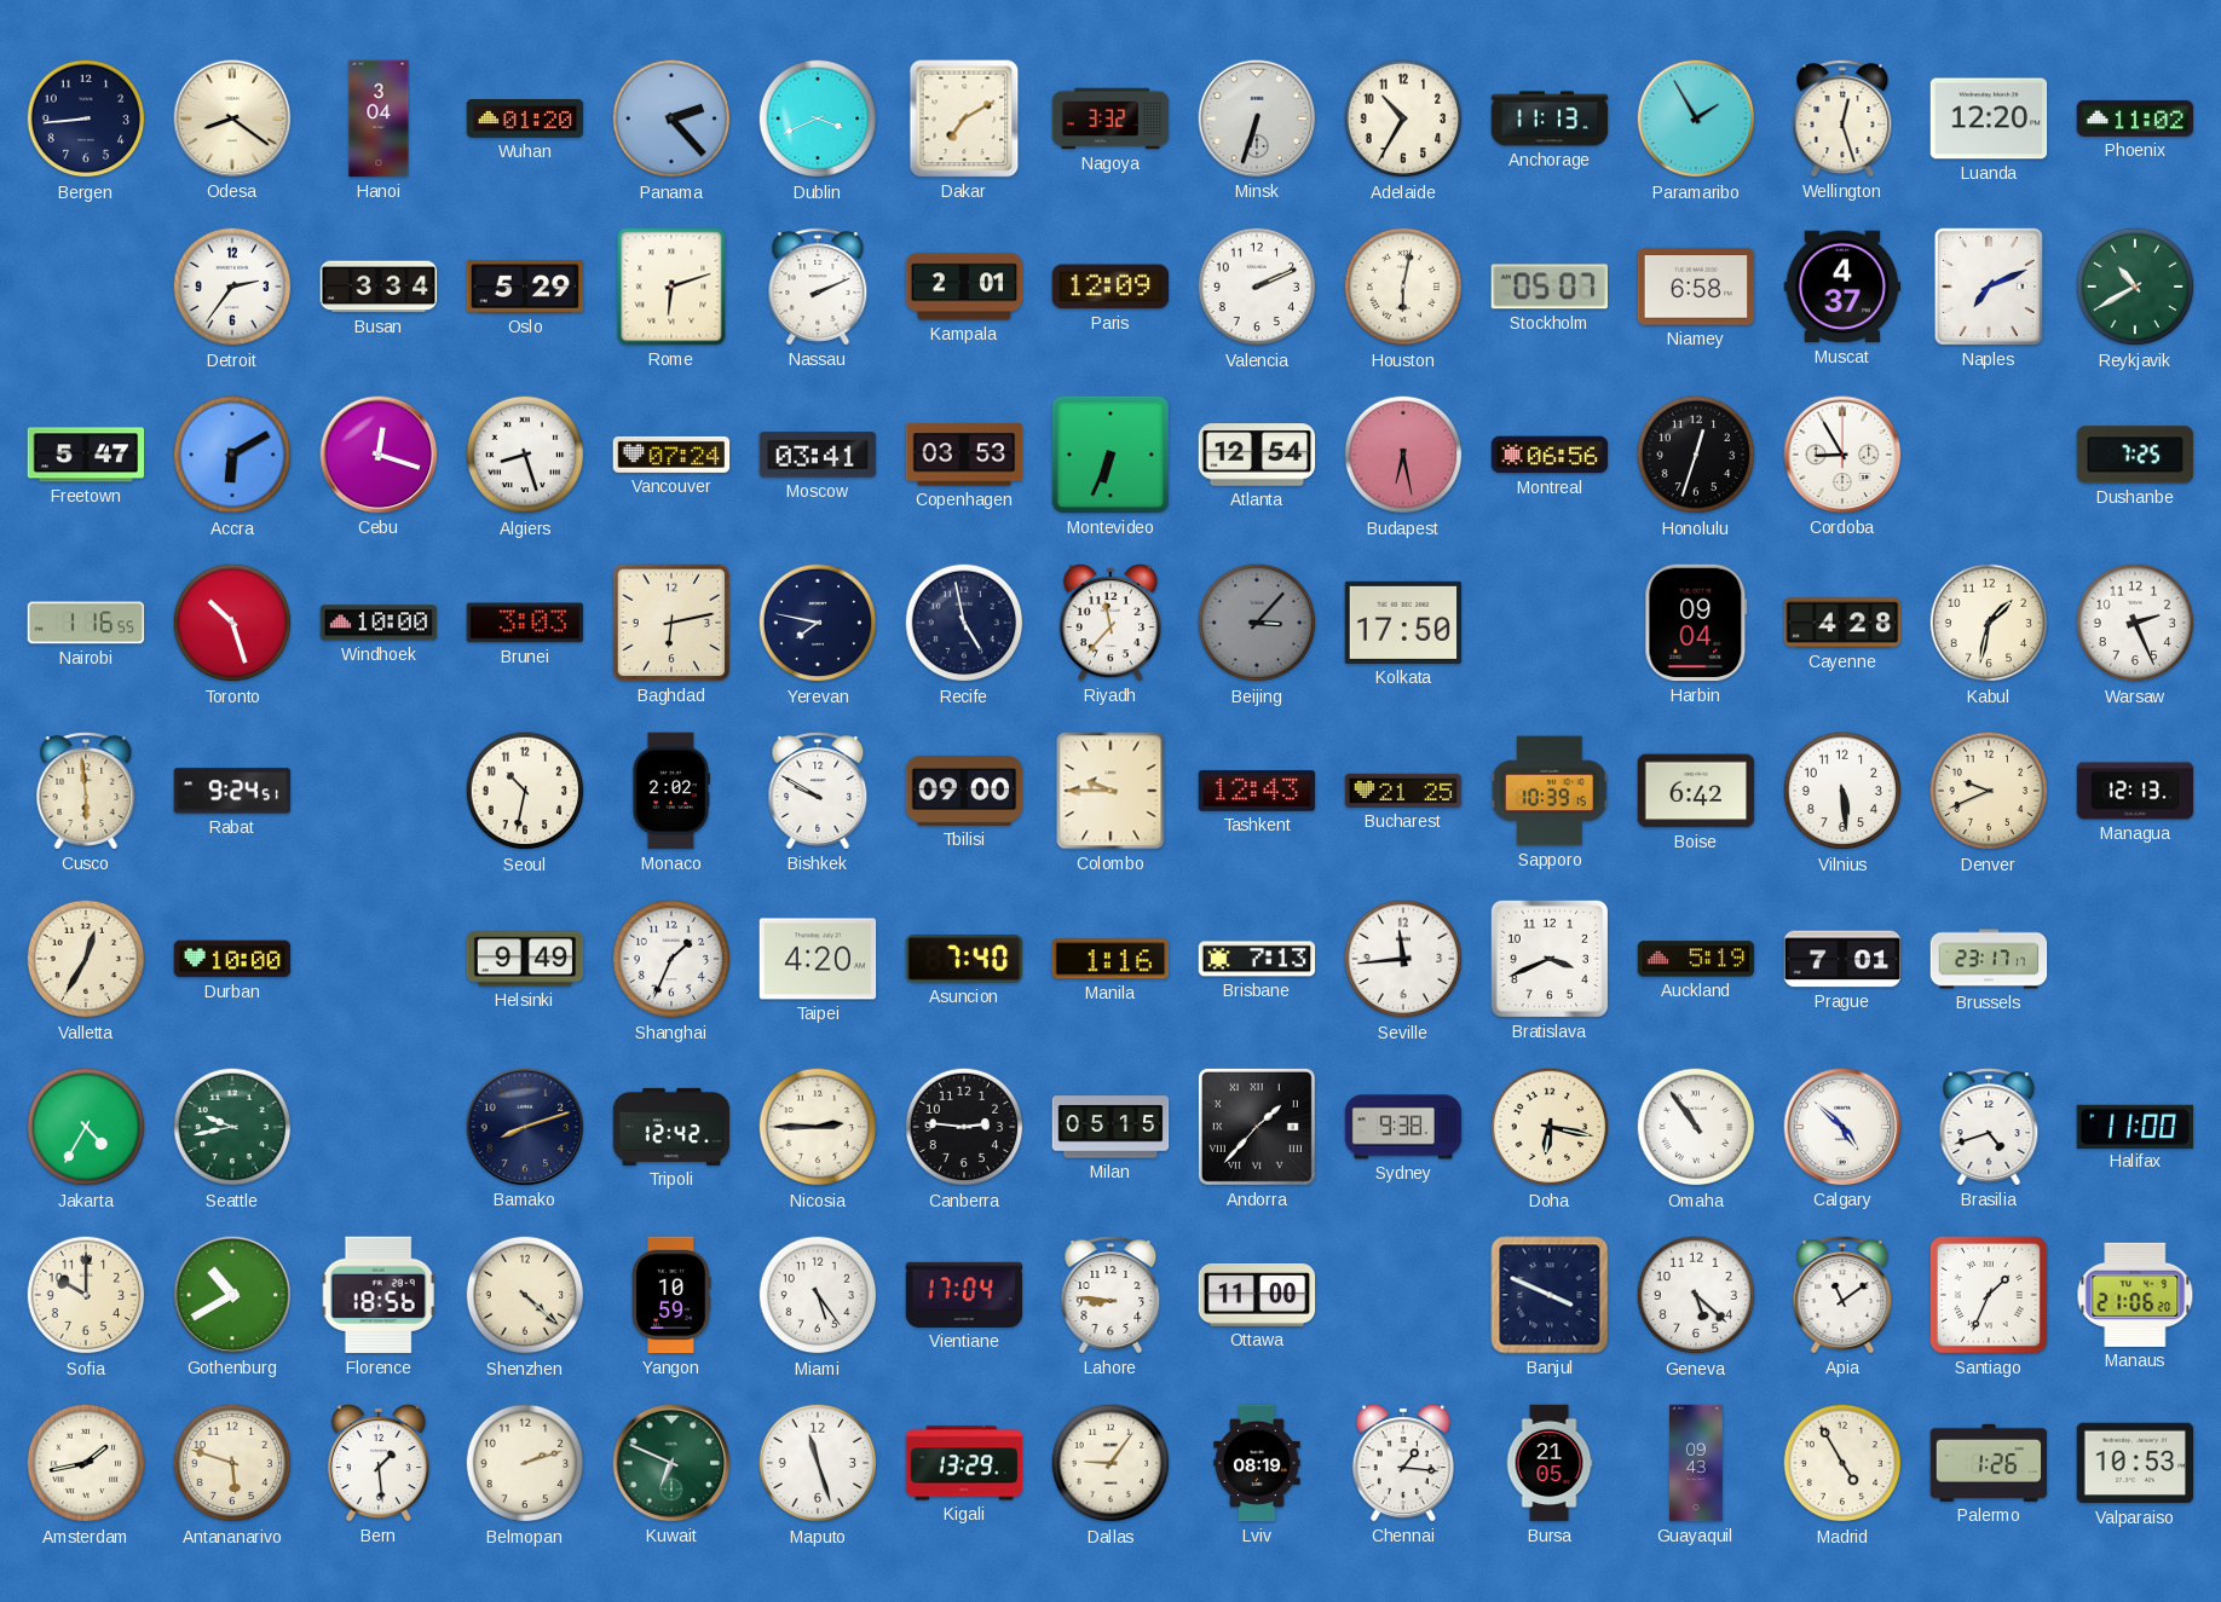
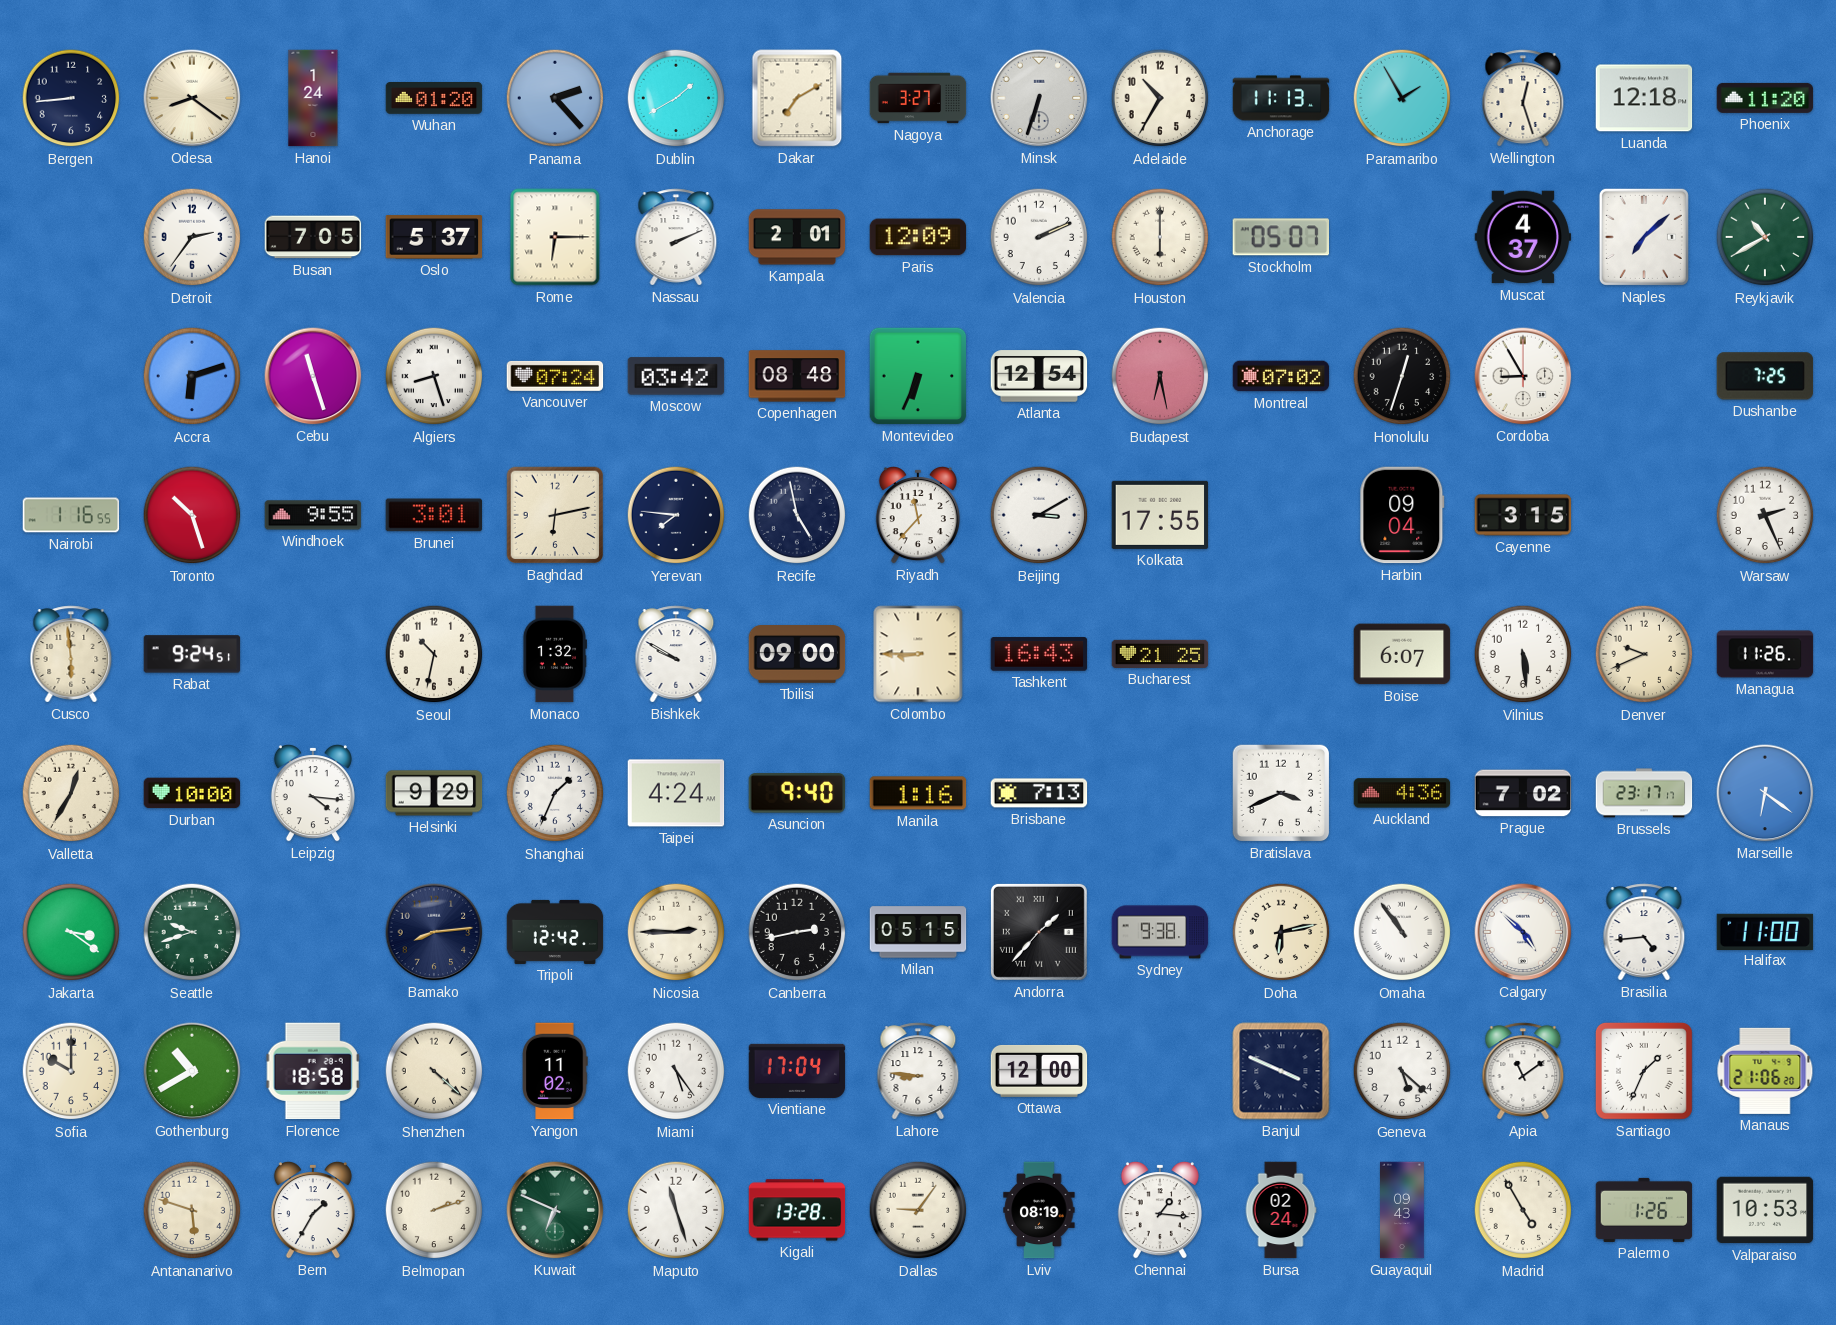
Hanoi: 3:04 -> 1:24
Dublin: 3:41 -> 1:40
Nagoya: 3:32 -> 3:27
Luanda: 12:20 -> 12:18
Phoenix: 11:02 -> 11:20
Busan: 3:34 -> 7:05
Oslo: 5:29 -> 5:37
Rome: 6:12 -> 6:15
Houston: 6:02 -> 6:00
Niamey: 6:58 -> none
Naples: 7:11 -> 7:08
Freetown: 5:47 -> none
Accra: 6:10 -> 6:12
Cebu: 12:18 -> 11:27
Moscow: 03:41 -> 03:42
Copenhagen: 03:53 -> 08:48
Montreal: 06:56 -> 07:02
Windhoek: 10:00 -> 9:55
Brunei: 3:03 -> 3:01
Yerevan: 7:47 -> 7:46
Beijing: 3:07 -> 3:10
Beijing dial: grey -> white
Kolkata: 17:50 -> 17:55
Cayenne: 4:28 -> 3:15
Kabul: 1:32 -> none
Monaco: 2:02 -> 1:32
Colombo: 9:45 -> 8:45
Tashkent: 12:43 -> 16:43
Sapporo: 10:39 -> none
Boise: 6:42 -> 6:07
Managua: 12:13 -> 11:26
Leipzig: none -> 4:16
Helsinki: 9:49 -> 9:29
Taipei: 4:20 -> 4:24
Asuncion: 7:40 -> 9:40
Seville: 11:44 -> none
Auckland: 5:19 -> 4:36
Prague: 7:01 -> 7:02
Marseille: none -> 6:21
Jakarta: 4:35 -> 3:21
Seattle: 9:43 -> 9:42
Bamako: 8:12 -> 8:14
Canberra: 2:46 -> 2:43
Doha: 6:17 -> 6:13
Brasilia: 4:42 -> 4:44
Florence: 18:56 -> 18:58
Yangon: 10:59 -> 11:02
Ottawa: 11:00 -> 12:00
Amsterdam: 1:43 -> none
Bern: 1:29 -> 1:35
Kigali: 13:29 -> 13:28
Bursa: 21:05 -> 02:24
